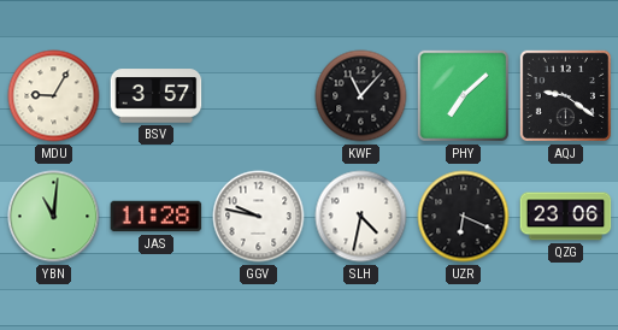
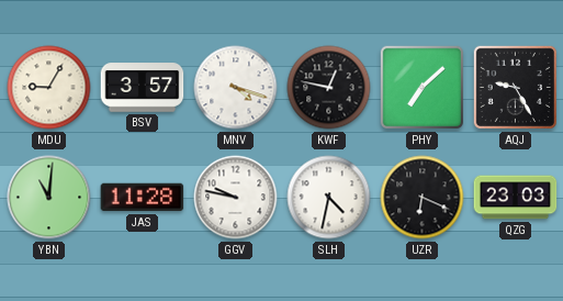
MNV: none -> 4:18
KWF: 11:07 -> 12:47
AQJ: 9:21 -> 9:25
QZG: 23:06 -> 23:03
